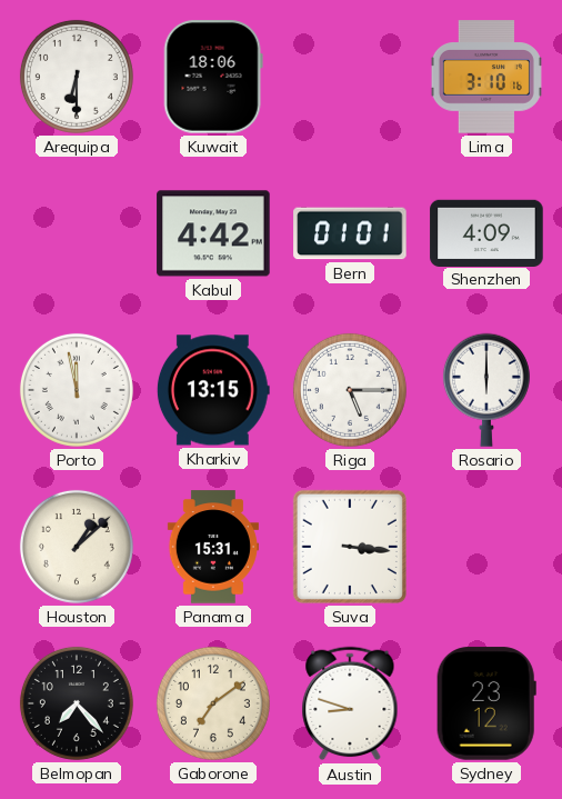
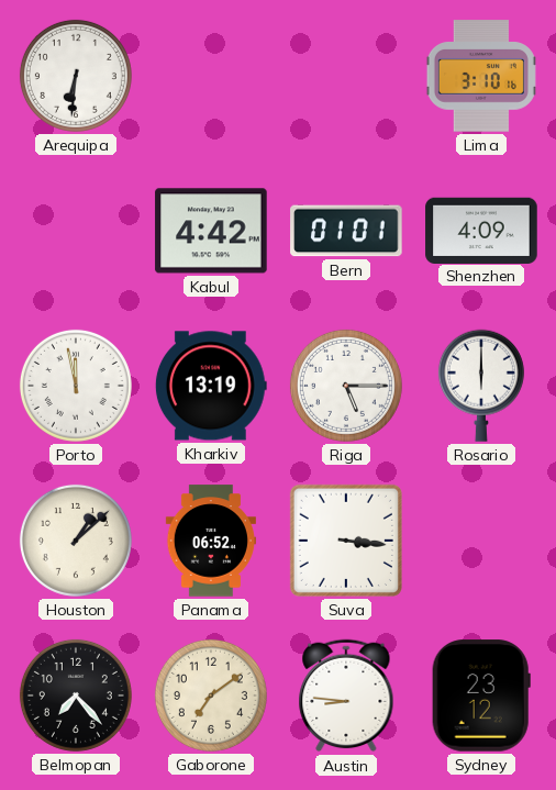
Arequipa: 6:30 -> 6:31
Kuwait: 18:06 -> none
Kharkiv: 13:15 -> 13:19
Panama: 15:31 -> 06:52
Austin: 8:48 -> 8:46
